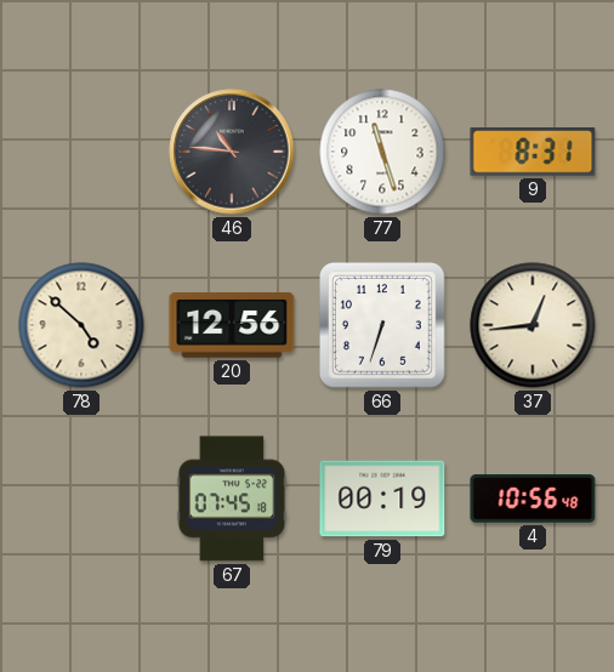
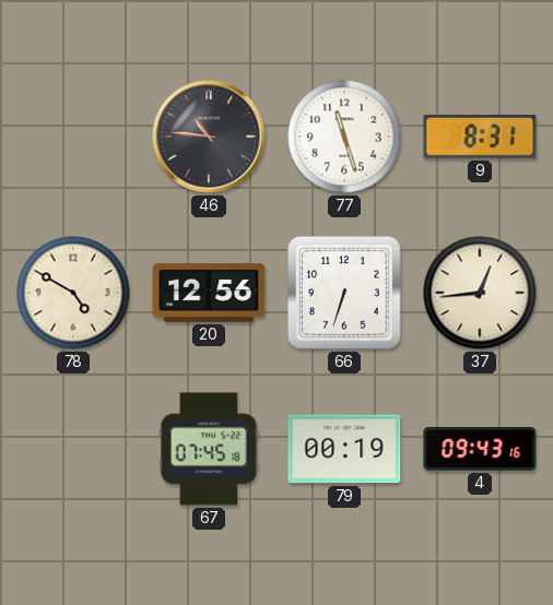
78: 4:52 -> 4:50
4: 10:56 -> 09:43
